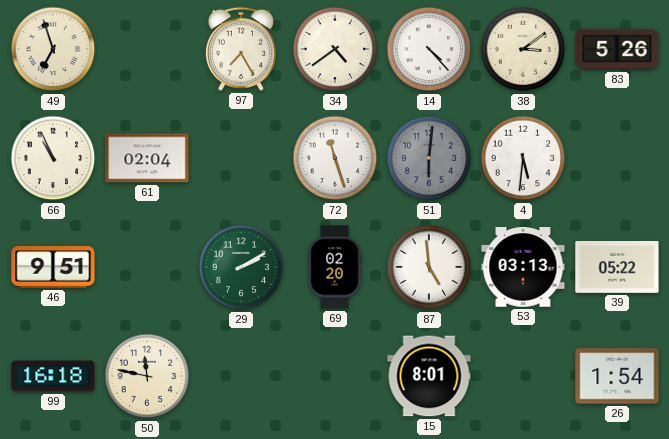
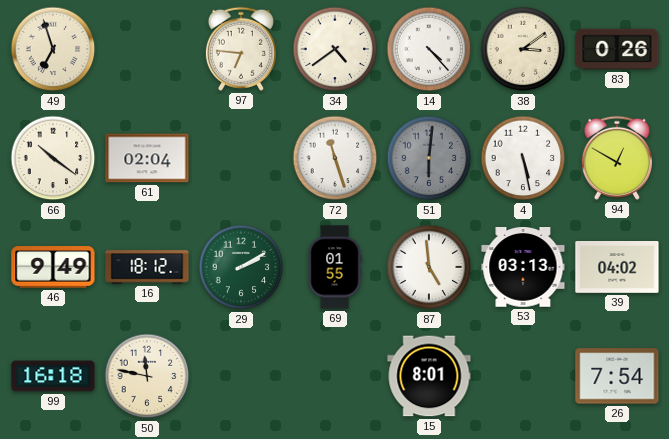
97: 7:25 -> 6:46
83: 5:26 -> 0:26
66: 10:56 -> 10:21
4: 5:31 -> 5:28
94: none -> 12:50
46: 9:51 -> 9:49
16: none -> 18:12
69: 02:20 -> 01:55
39: 05:22 -> 04:02
26: 1:54 -> 7:54
